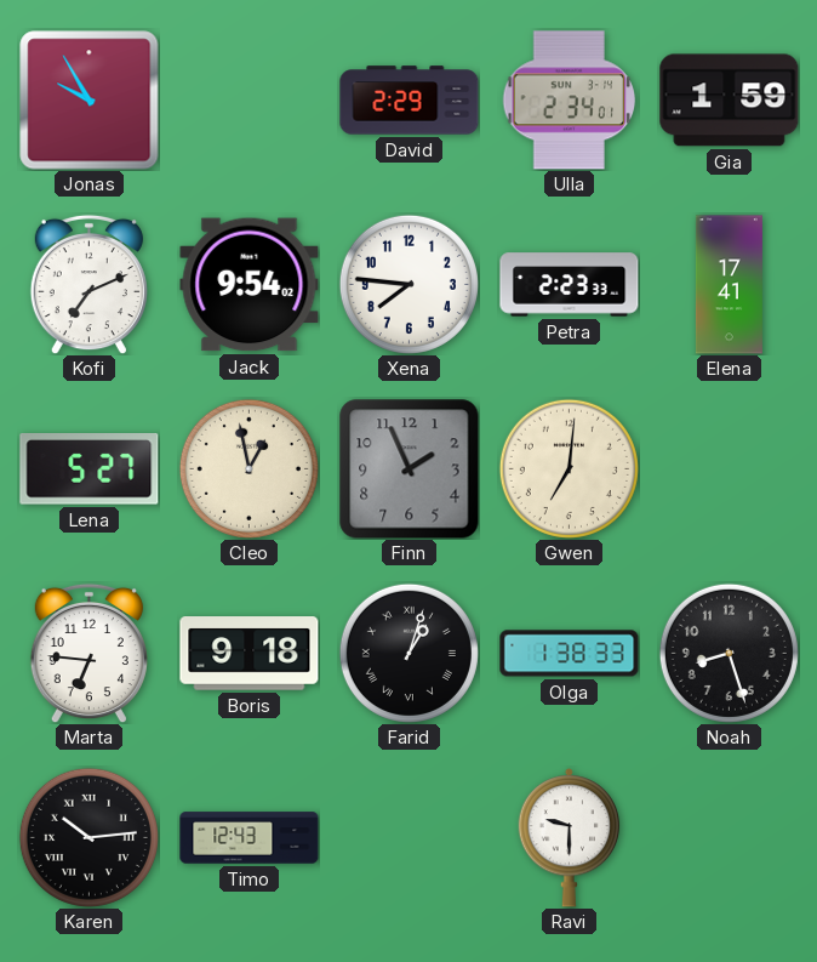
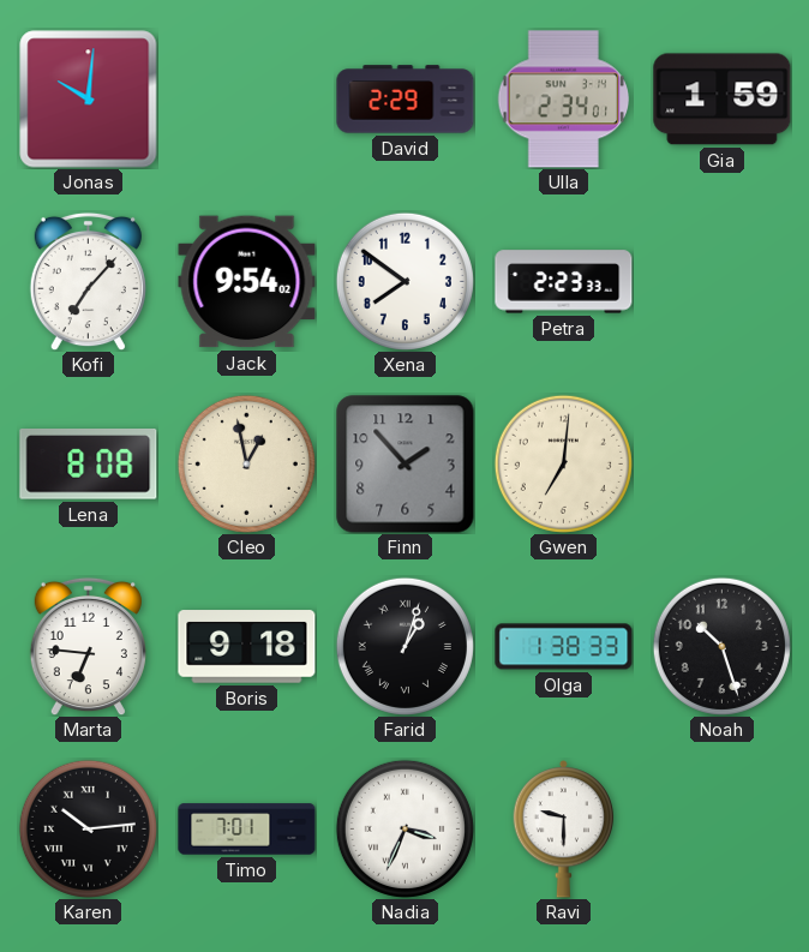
Jonas: 9:55 -> 10:01
Kofi: 7:11 -> 7:07
Xena: 7:46 -> 7:51
Elena: 17:41 -> none
Lena: 5:27 -> 8:08
Finn: 1:56 -> 1:53
Noah: 8:27 -> 10:27
Timo: 12:43 -> 7:01
Nadia: none -> 3:34
